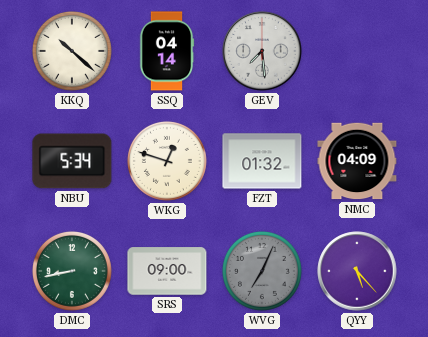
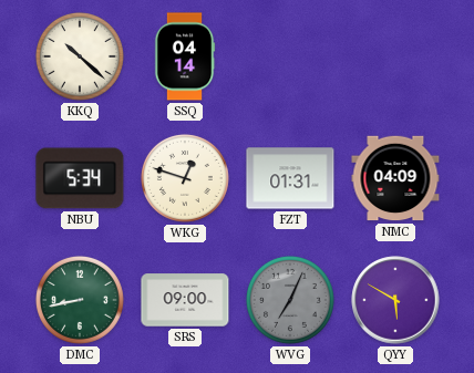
GEV: 7:29 -> none
FZT: 01:32 -> 01:31
QYY: 5:23 -> 5:50
